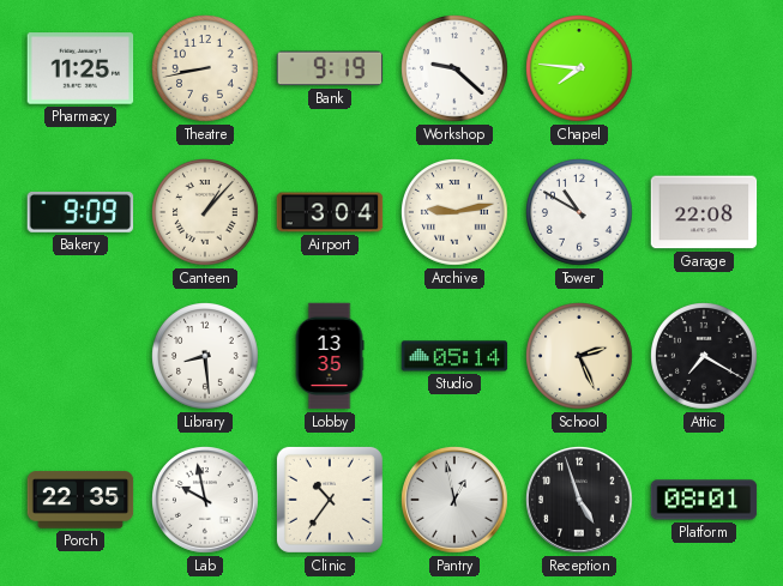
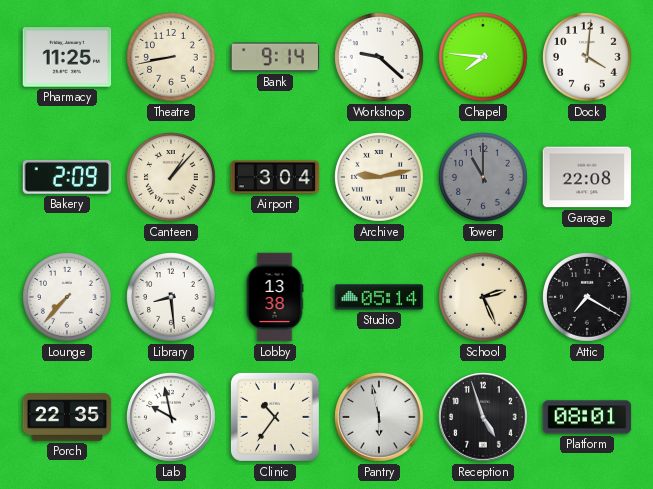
Bank: 9:19 -> 9:14
Dock: none -> 4:01
Bakery: 9:09 -> 2:09
Tower: 10:50 -> 11:00
Tower dial: white -> grey
Lounge: none -> 7:37
Lobby: 13:35 -> 13:38
Pantry: 12:58 -> 5:58
